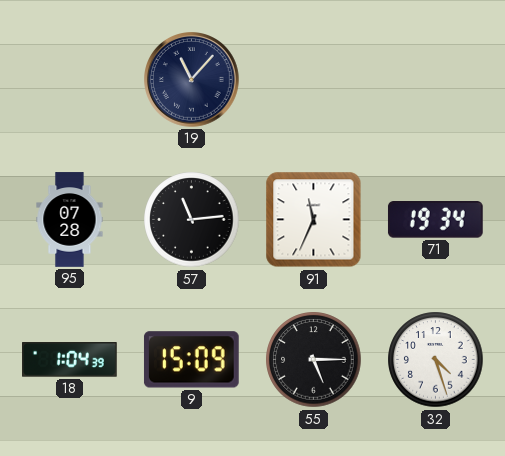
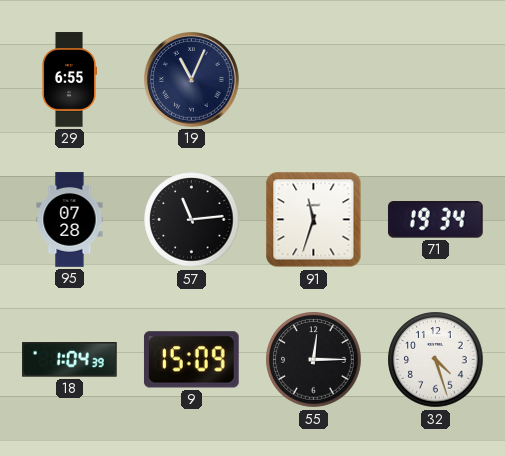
29: none -> 6:55
19: 11:07 -> 11:04
91: 11:34 -> 11:33
55: 5:15 -> 12:15
